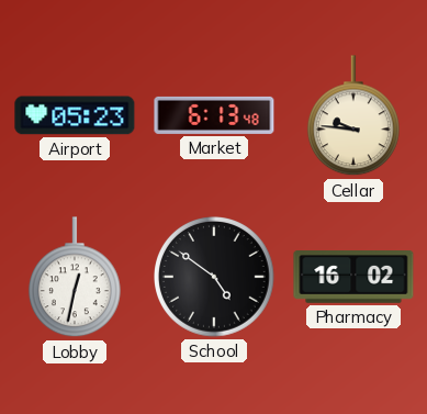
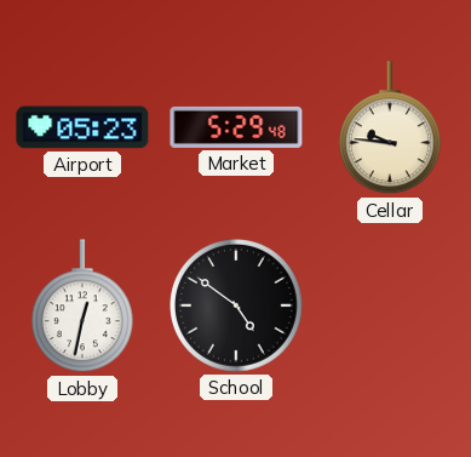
Market: 6:13 -> 5:29
Pharmacy: 16:02 -> none
